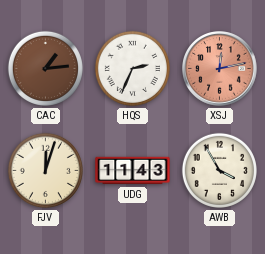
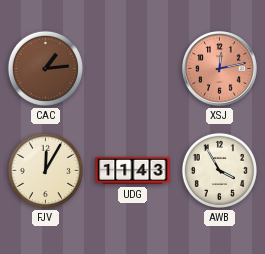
HQS: 2:34 -> none
FJV: 12:03 -> 12:05
